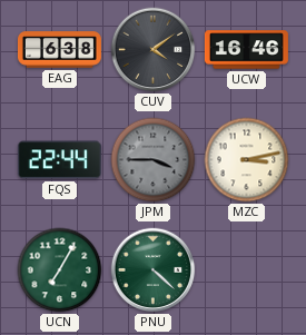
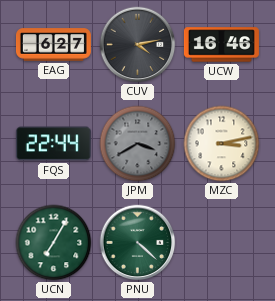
EAG: 6:38 -> 6:27
CUV: 4:09 -> 4:13
JPM: 3:45 -> 3:40
